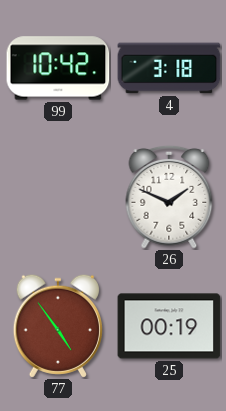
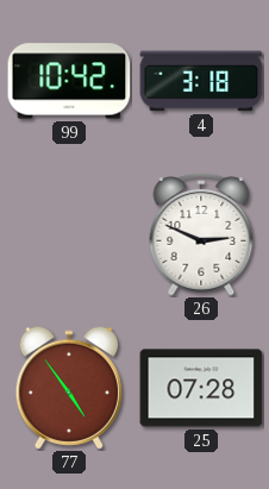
26: 1:49 -> 2:49
25: 00:19 -> 07:28
